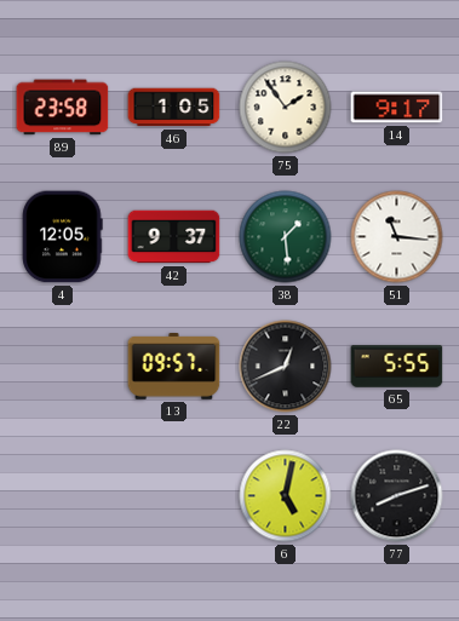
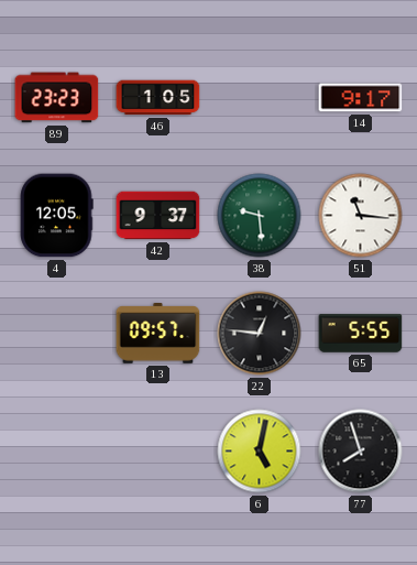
89: 23:58 -> 23:23
75: 1:54 -> none
38: 1:29 -> 9:29
22: 12:41 -> 12:46
77: 8:12 -> 7:57
